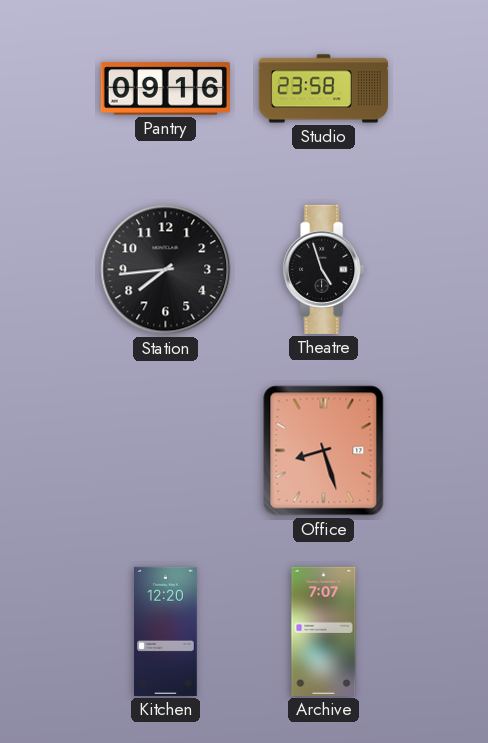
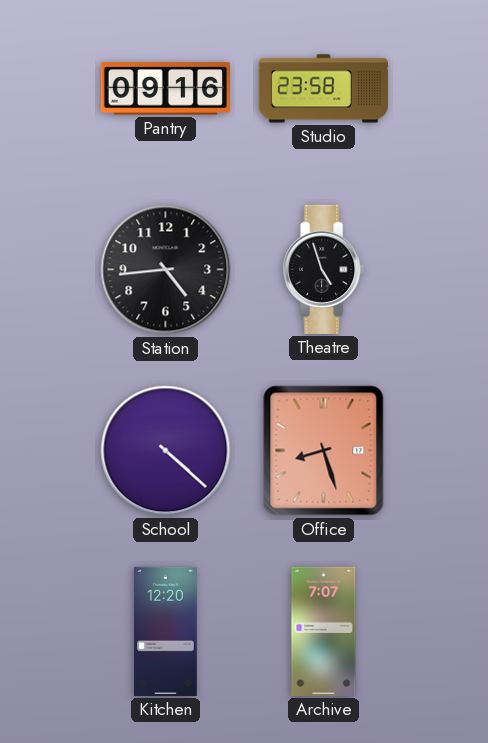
Station: 7:44 -> 4:44
School: none -> 4:22
